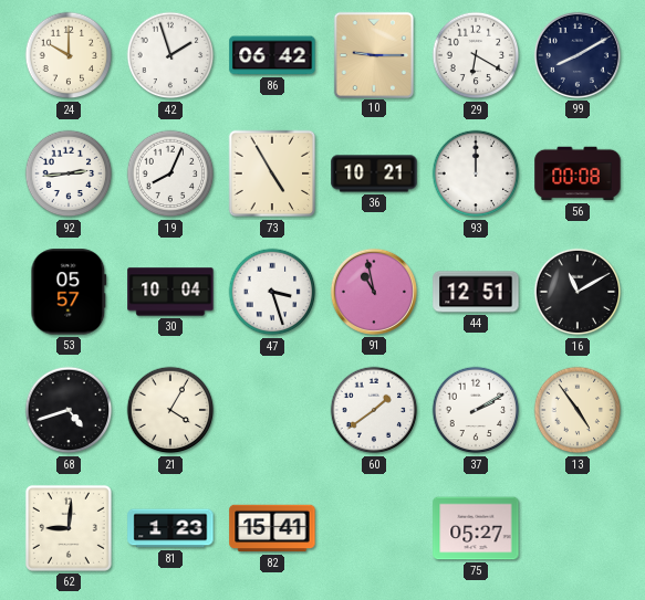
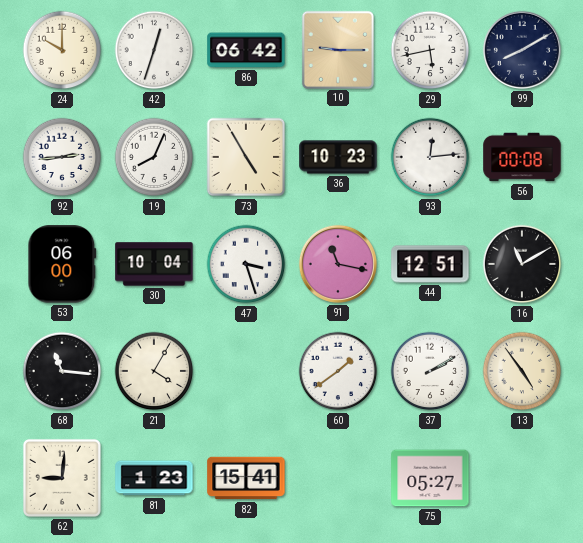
42: 1:57 -> 12:33
29: 6:20 -> 5:43
36: 10:21 -> 10:23
93: 12:00 -> 12:14
53: 05:57 -> 06:00
91: 10:58 -> 11:17
68: 4:42 -> 11:16
